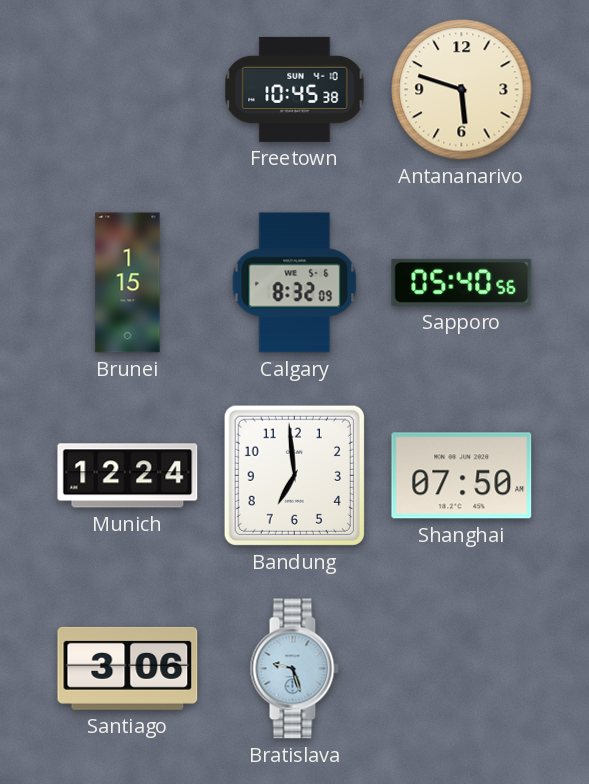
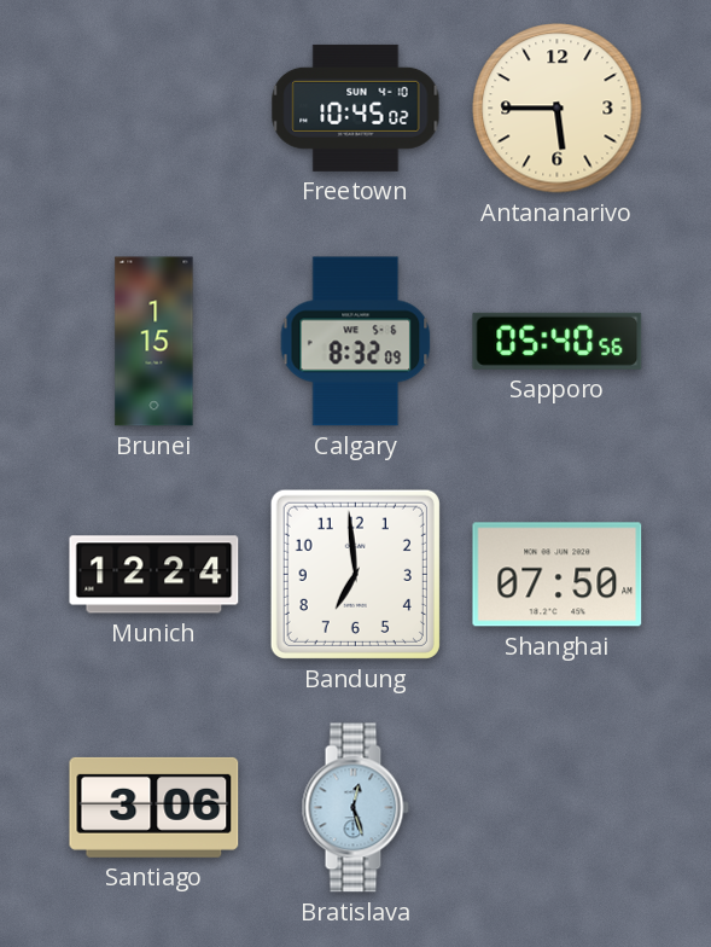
Freetown: 10:45:38 -> 10:45:02
Antananarivo: 5:48 -> 5:45
Bratislava: 9:27 -> 12:27
